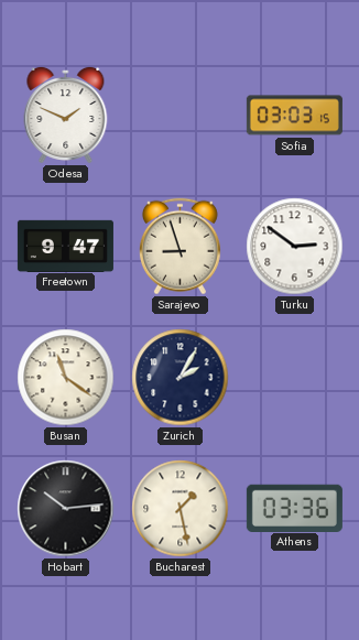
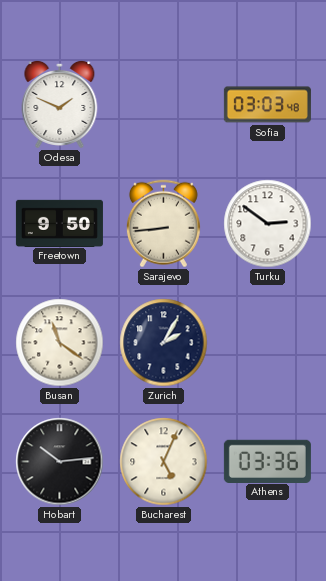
Sofia: 03:03:15 -> 03:03:48
Freetown: 9:47 -> 9:50
Sarajevo: 8:57 -> 8:44
Bucharest: 1:28 -> 5:04
